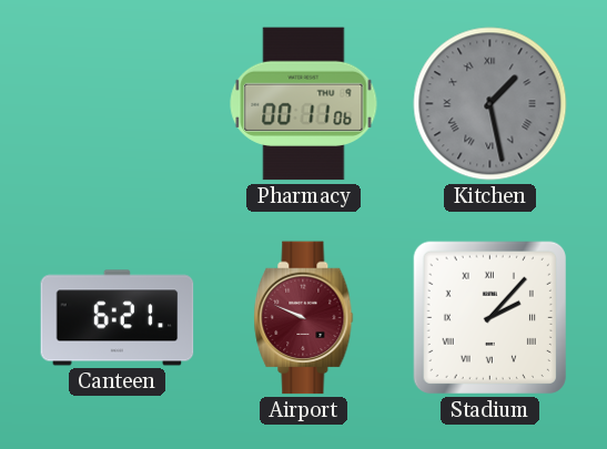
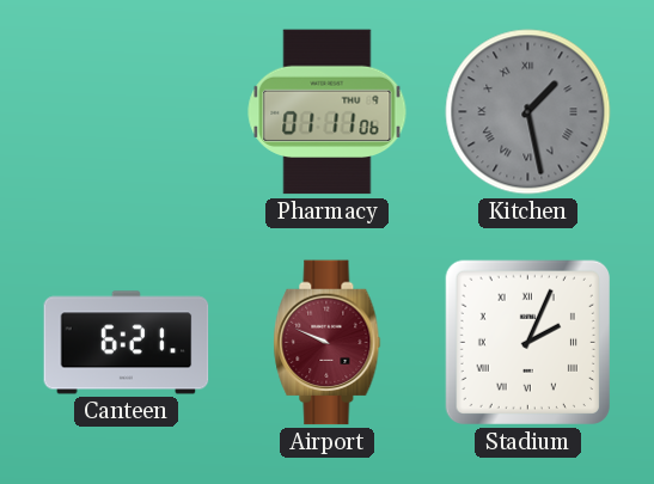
Pharmacy: 00:11 -> 01:11
Stadium: 2:07 -> 2:04
